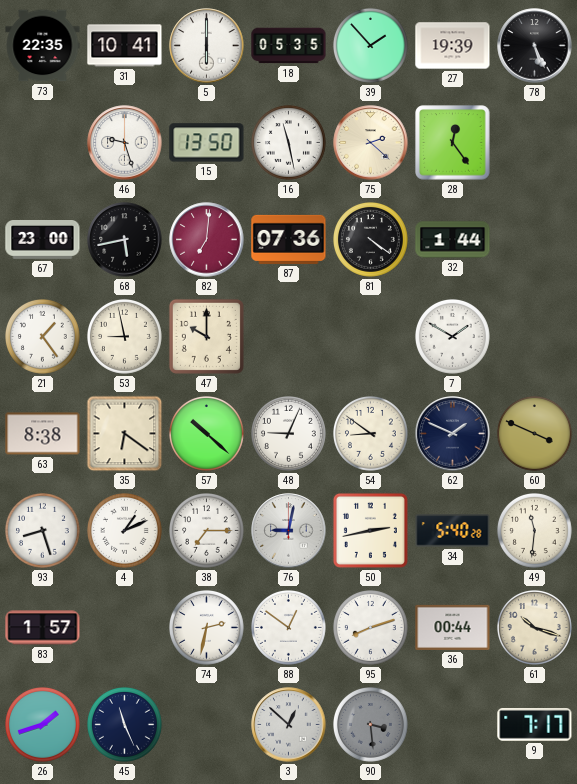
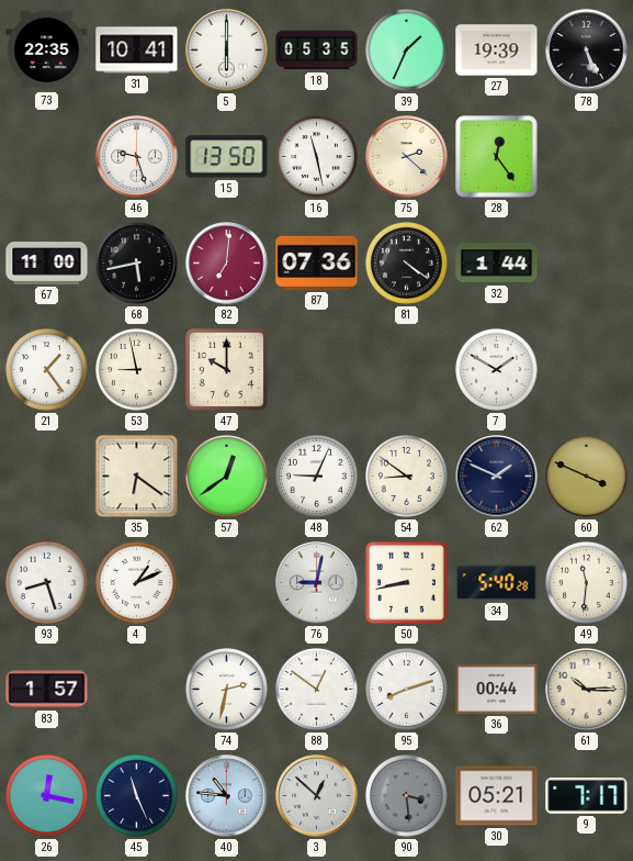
39: 1:53 -> 1:34
67: 23:00 -> 11:00
63: 8:38 -> none
57: 10:22 -> 12:39
38: 7:15 -> none
50: 2:43 -> 8:43
61: 10:18 -> 10:15
26: 1:42 -> 12:17
40: none -> 10:46
30: none -> 05:21
